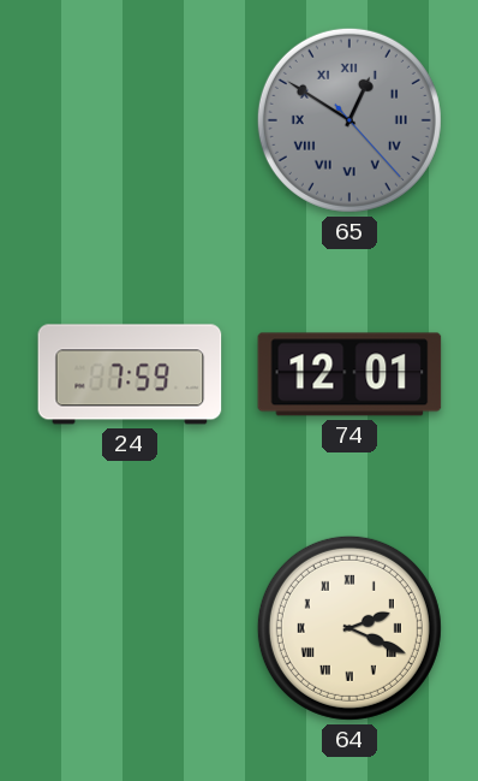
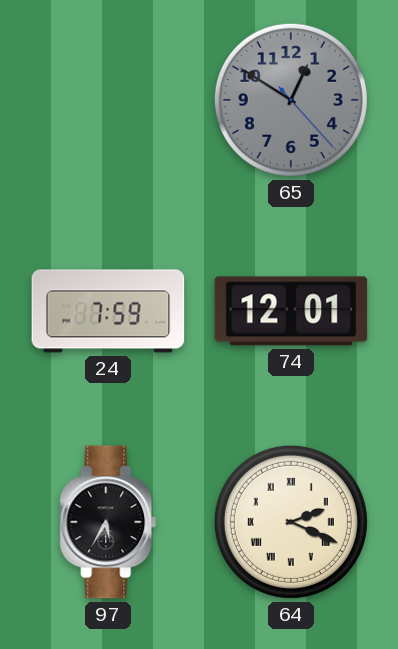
65 numerals: Roman -> Arabic
97: none -> 5:35
